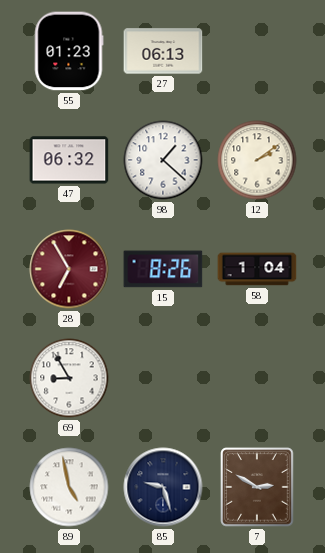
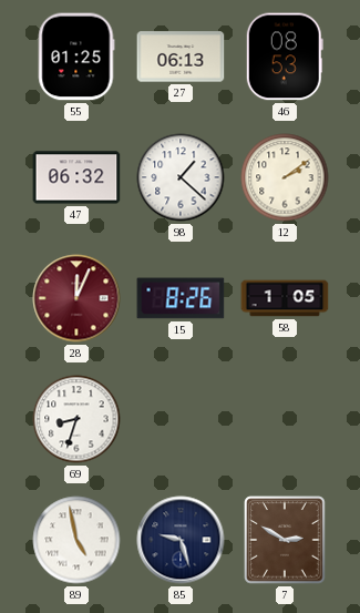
55: 01:23 -> 01:25
46: none -> 08:53
28: 6:55 -> 12:04
58: 1:04 -> 1:05
69: 8:55 -> 8:33
